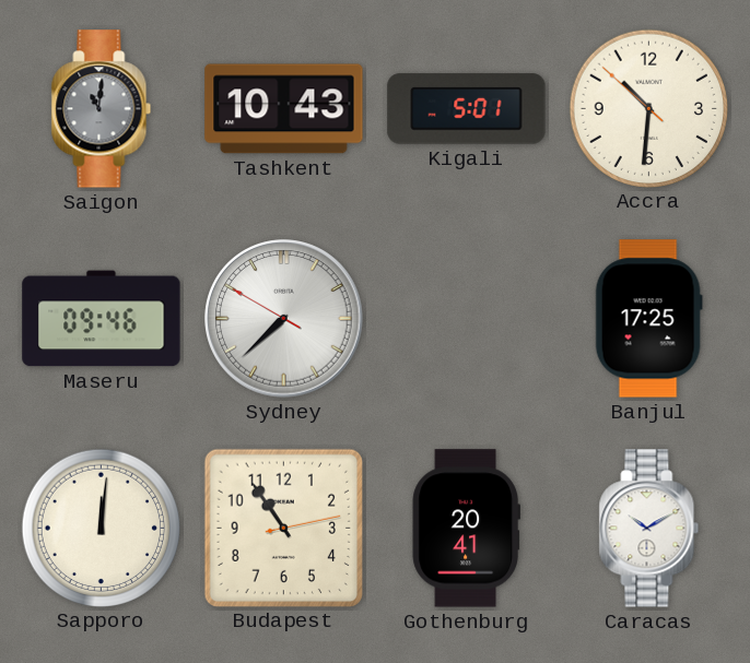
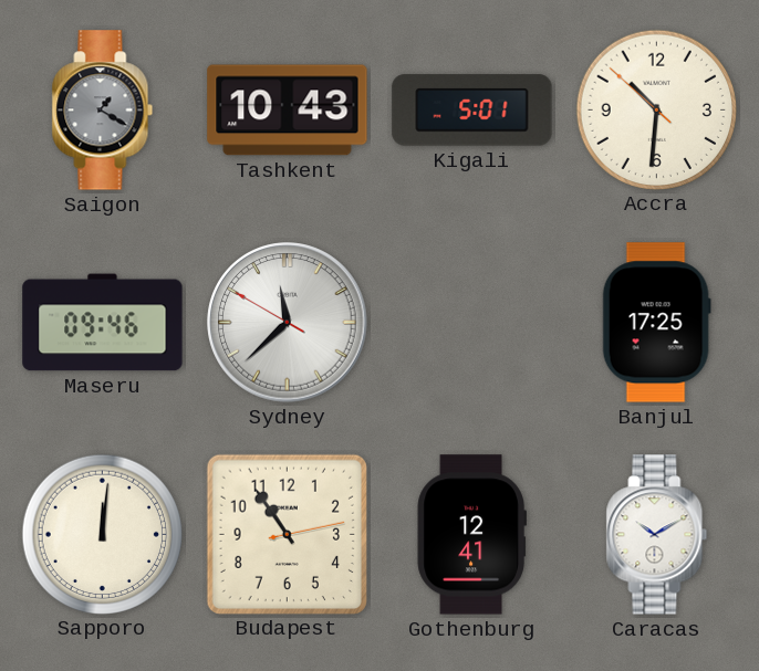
Saigon: 11:01 -> 1:20
Sydney: 7:37 -> 11:37
Gothenburg: 20:41 -> 12:41
